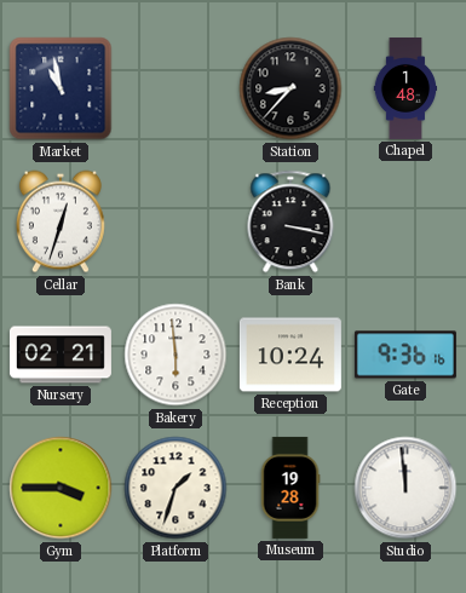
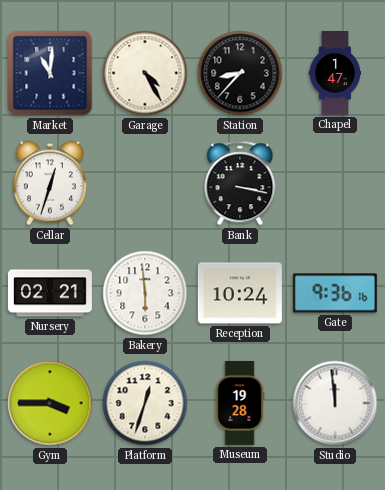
Market: 10:58 -> 11:01
Garage: none -> 4:25
Chapel: 1:48 -> 1:47
Platform: 1:33 -> 12:33
